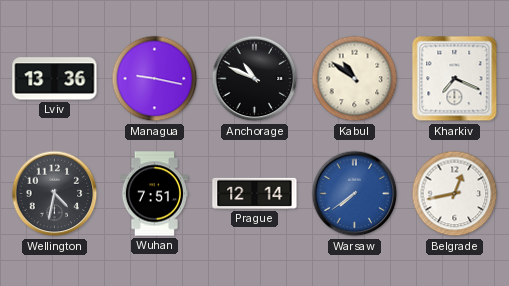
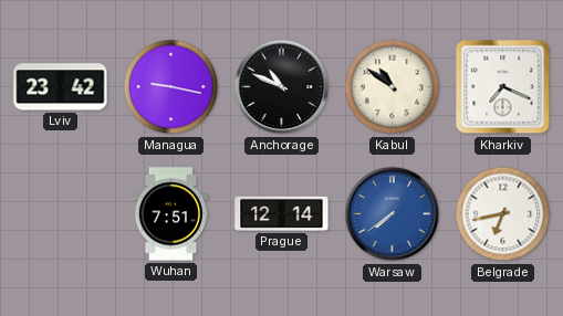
Lviv: 13:36 -> 23:42
Wellington: 4:32 -> none
Belgrade: 12:43 -> 6:43
